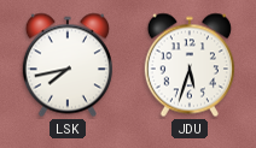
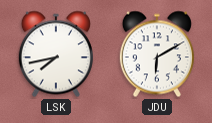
JDU: 5:33 -> 6:10
